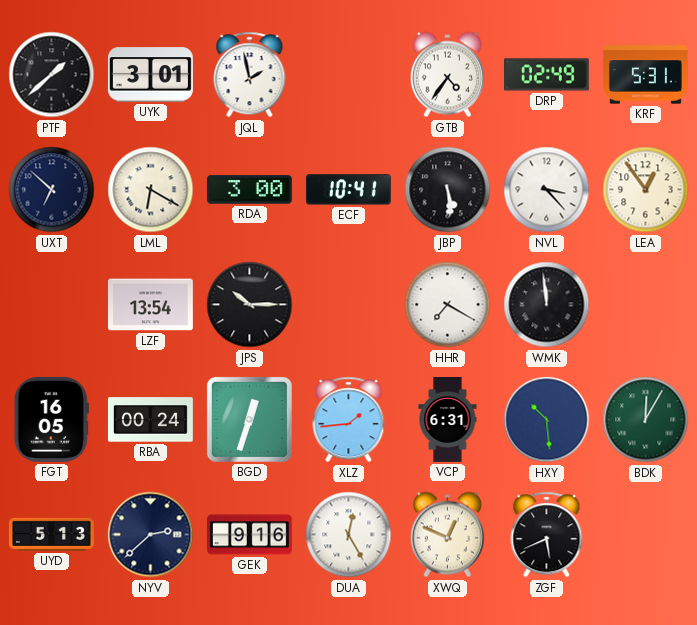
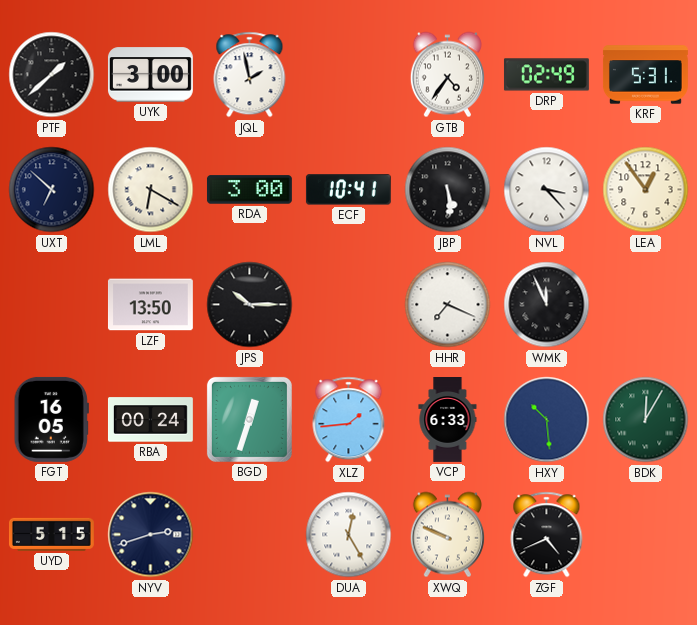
UYK: 3:01 -> 3:00
LZF: 13:54 -> 13:50
HHR: 7:20 -> 7:19
WMK: 11:59 -> 11:56
VCP: 6:31 -> 6:33
UYD: 5:13 -> 5:15
NYV: 2:38 -> 2:42
GEK: 9:16 -> none
XWQ: 12:49 -> 9:49
ZGF: 5:41 -> 4:41
